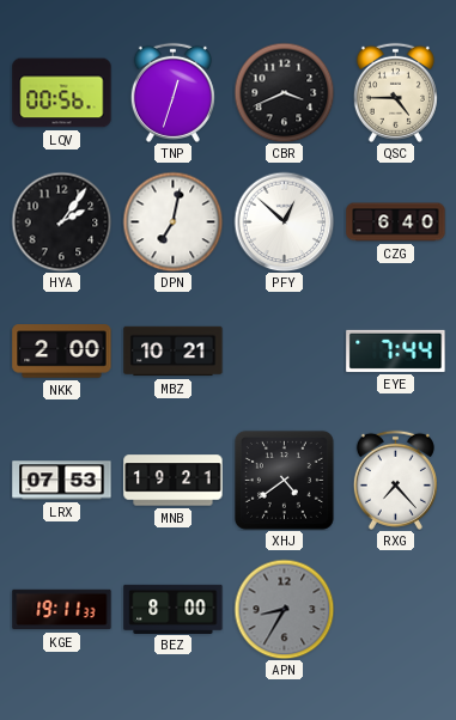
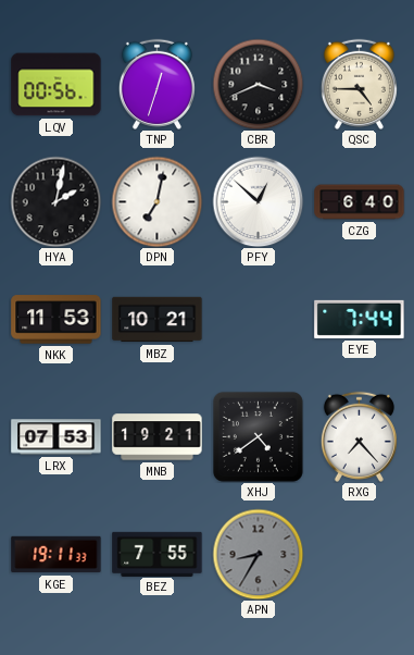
HYA: 2:06 -> 2:02
NKK: 2:00 -> 11:53
BEZ: 8:00 -> 7:55
